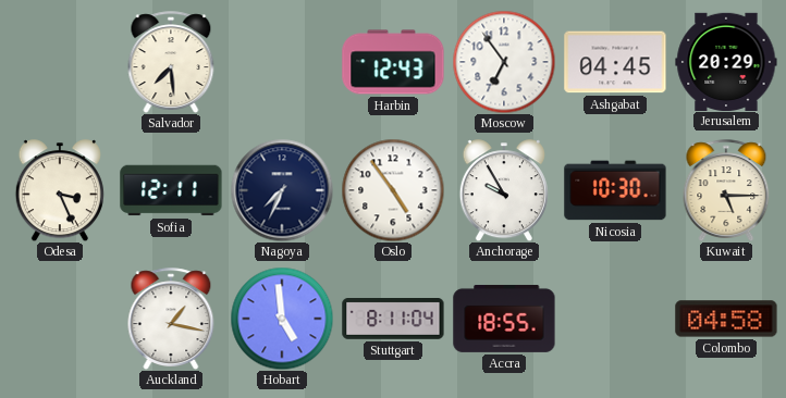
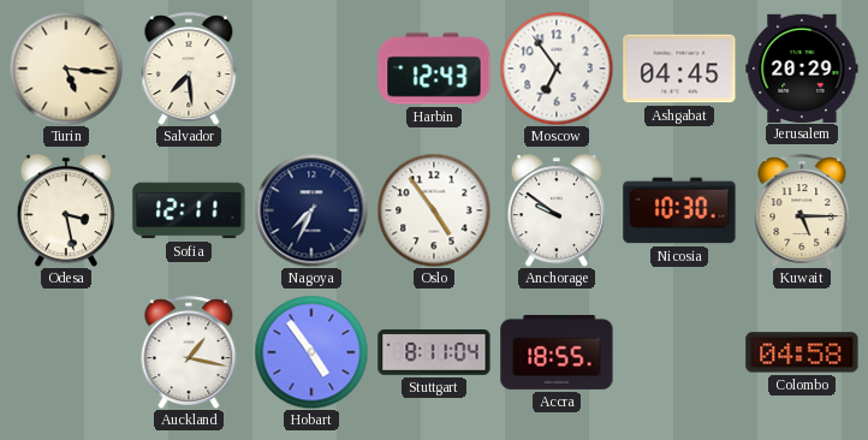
Turin: none -> 5:16
Odesa: 3:26 -> 3:28
Anchorage: 9:55 -> 9:51
Hobart: 4:59 -> 4:54
